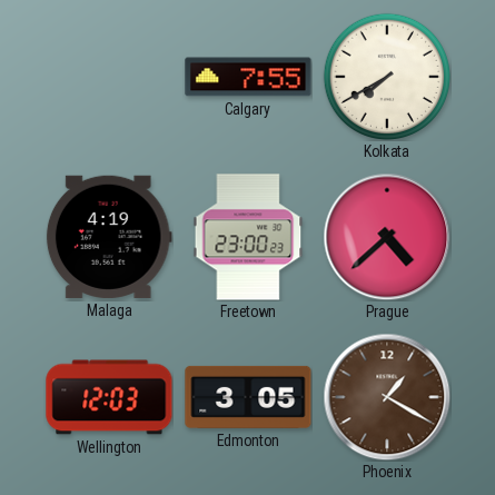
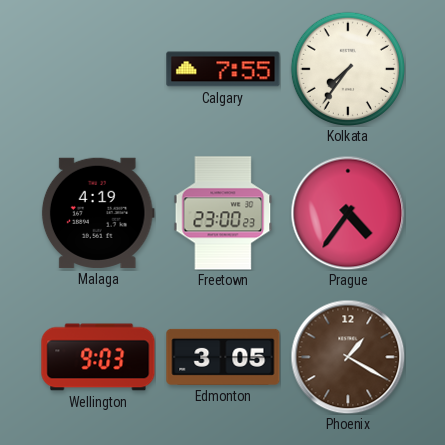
Kolkata: 7:40 -> 7:36
Prague: 4:38 -> 4:36
Wellington: 12:03 -> 9:03
